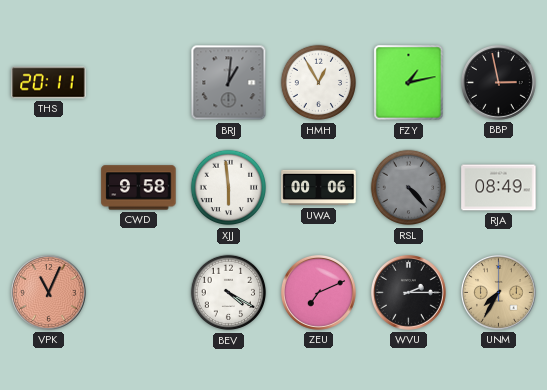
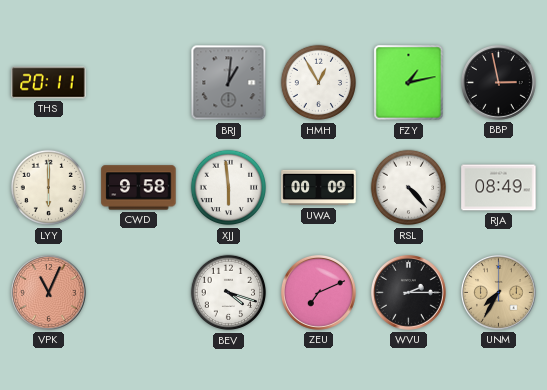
LYY: none -> 6:00
UWA: 00:06 -> 00:09
RSL dial: grey -> white
BEV: 4:20 -> 4:18
